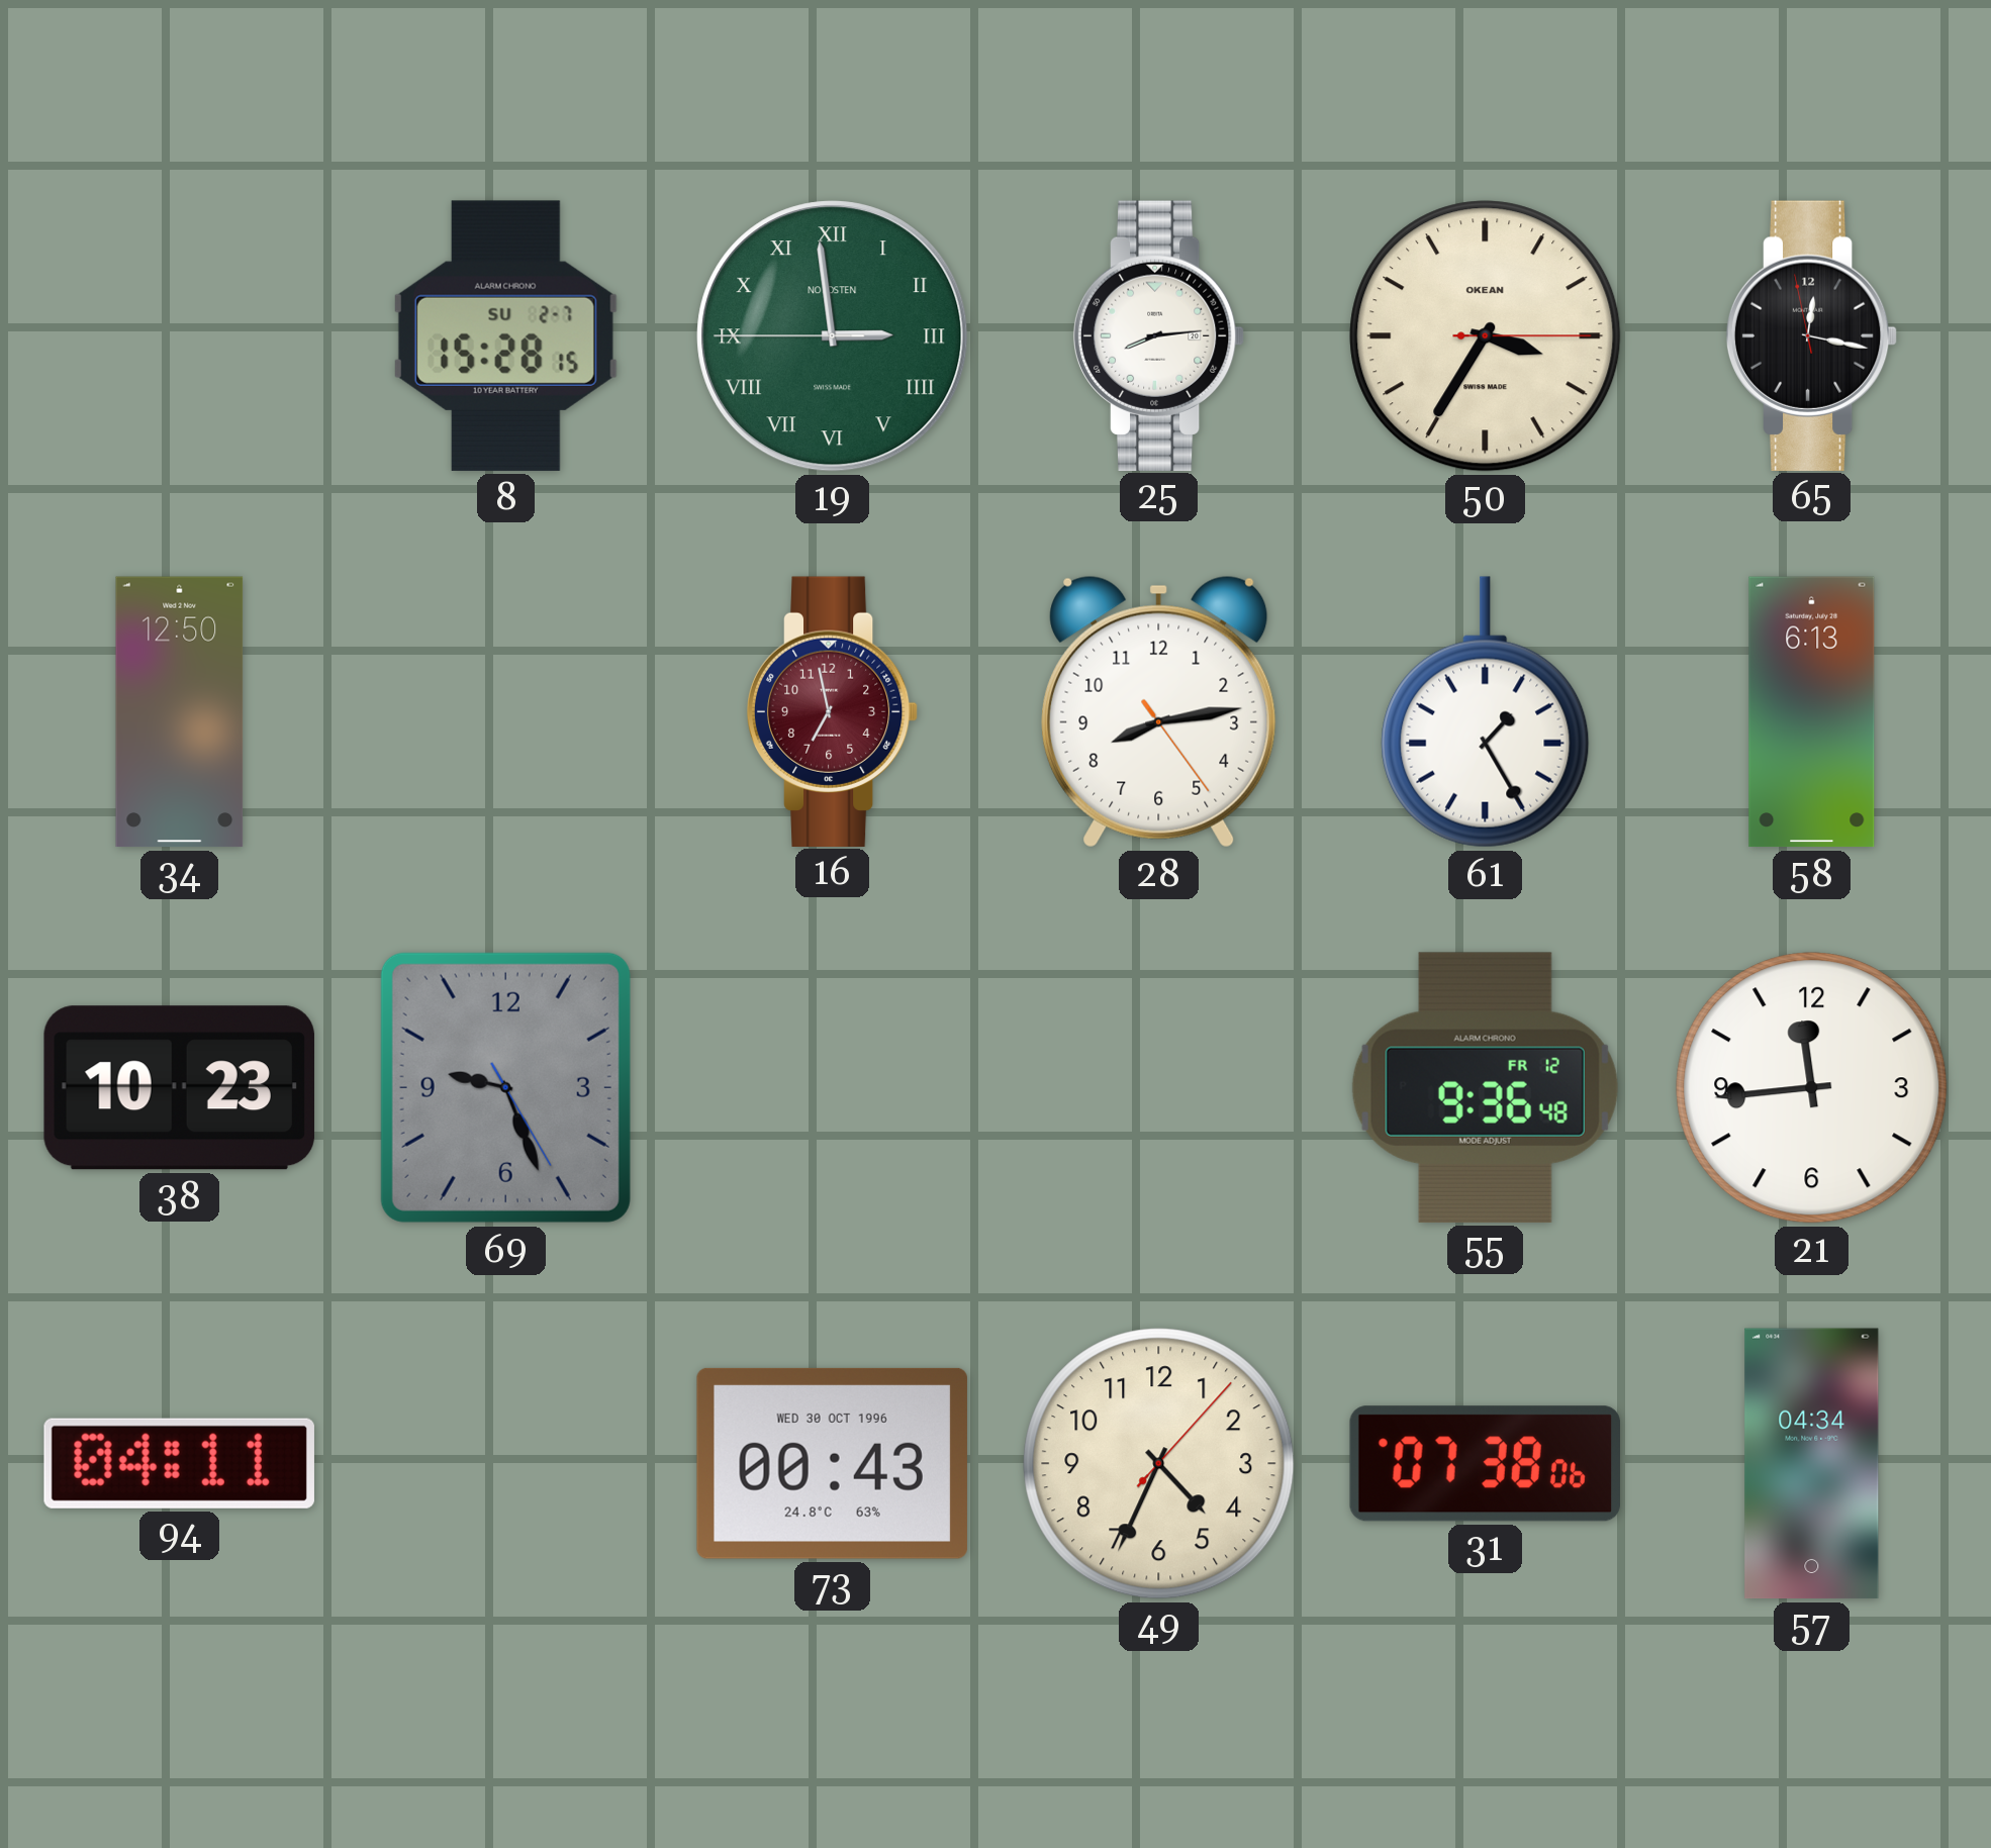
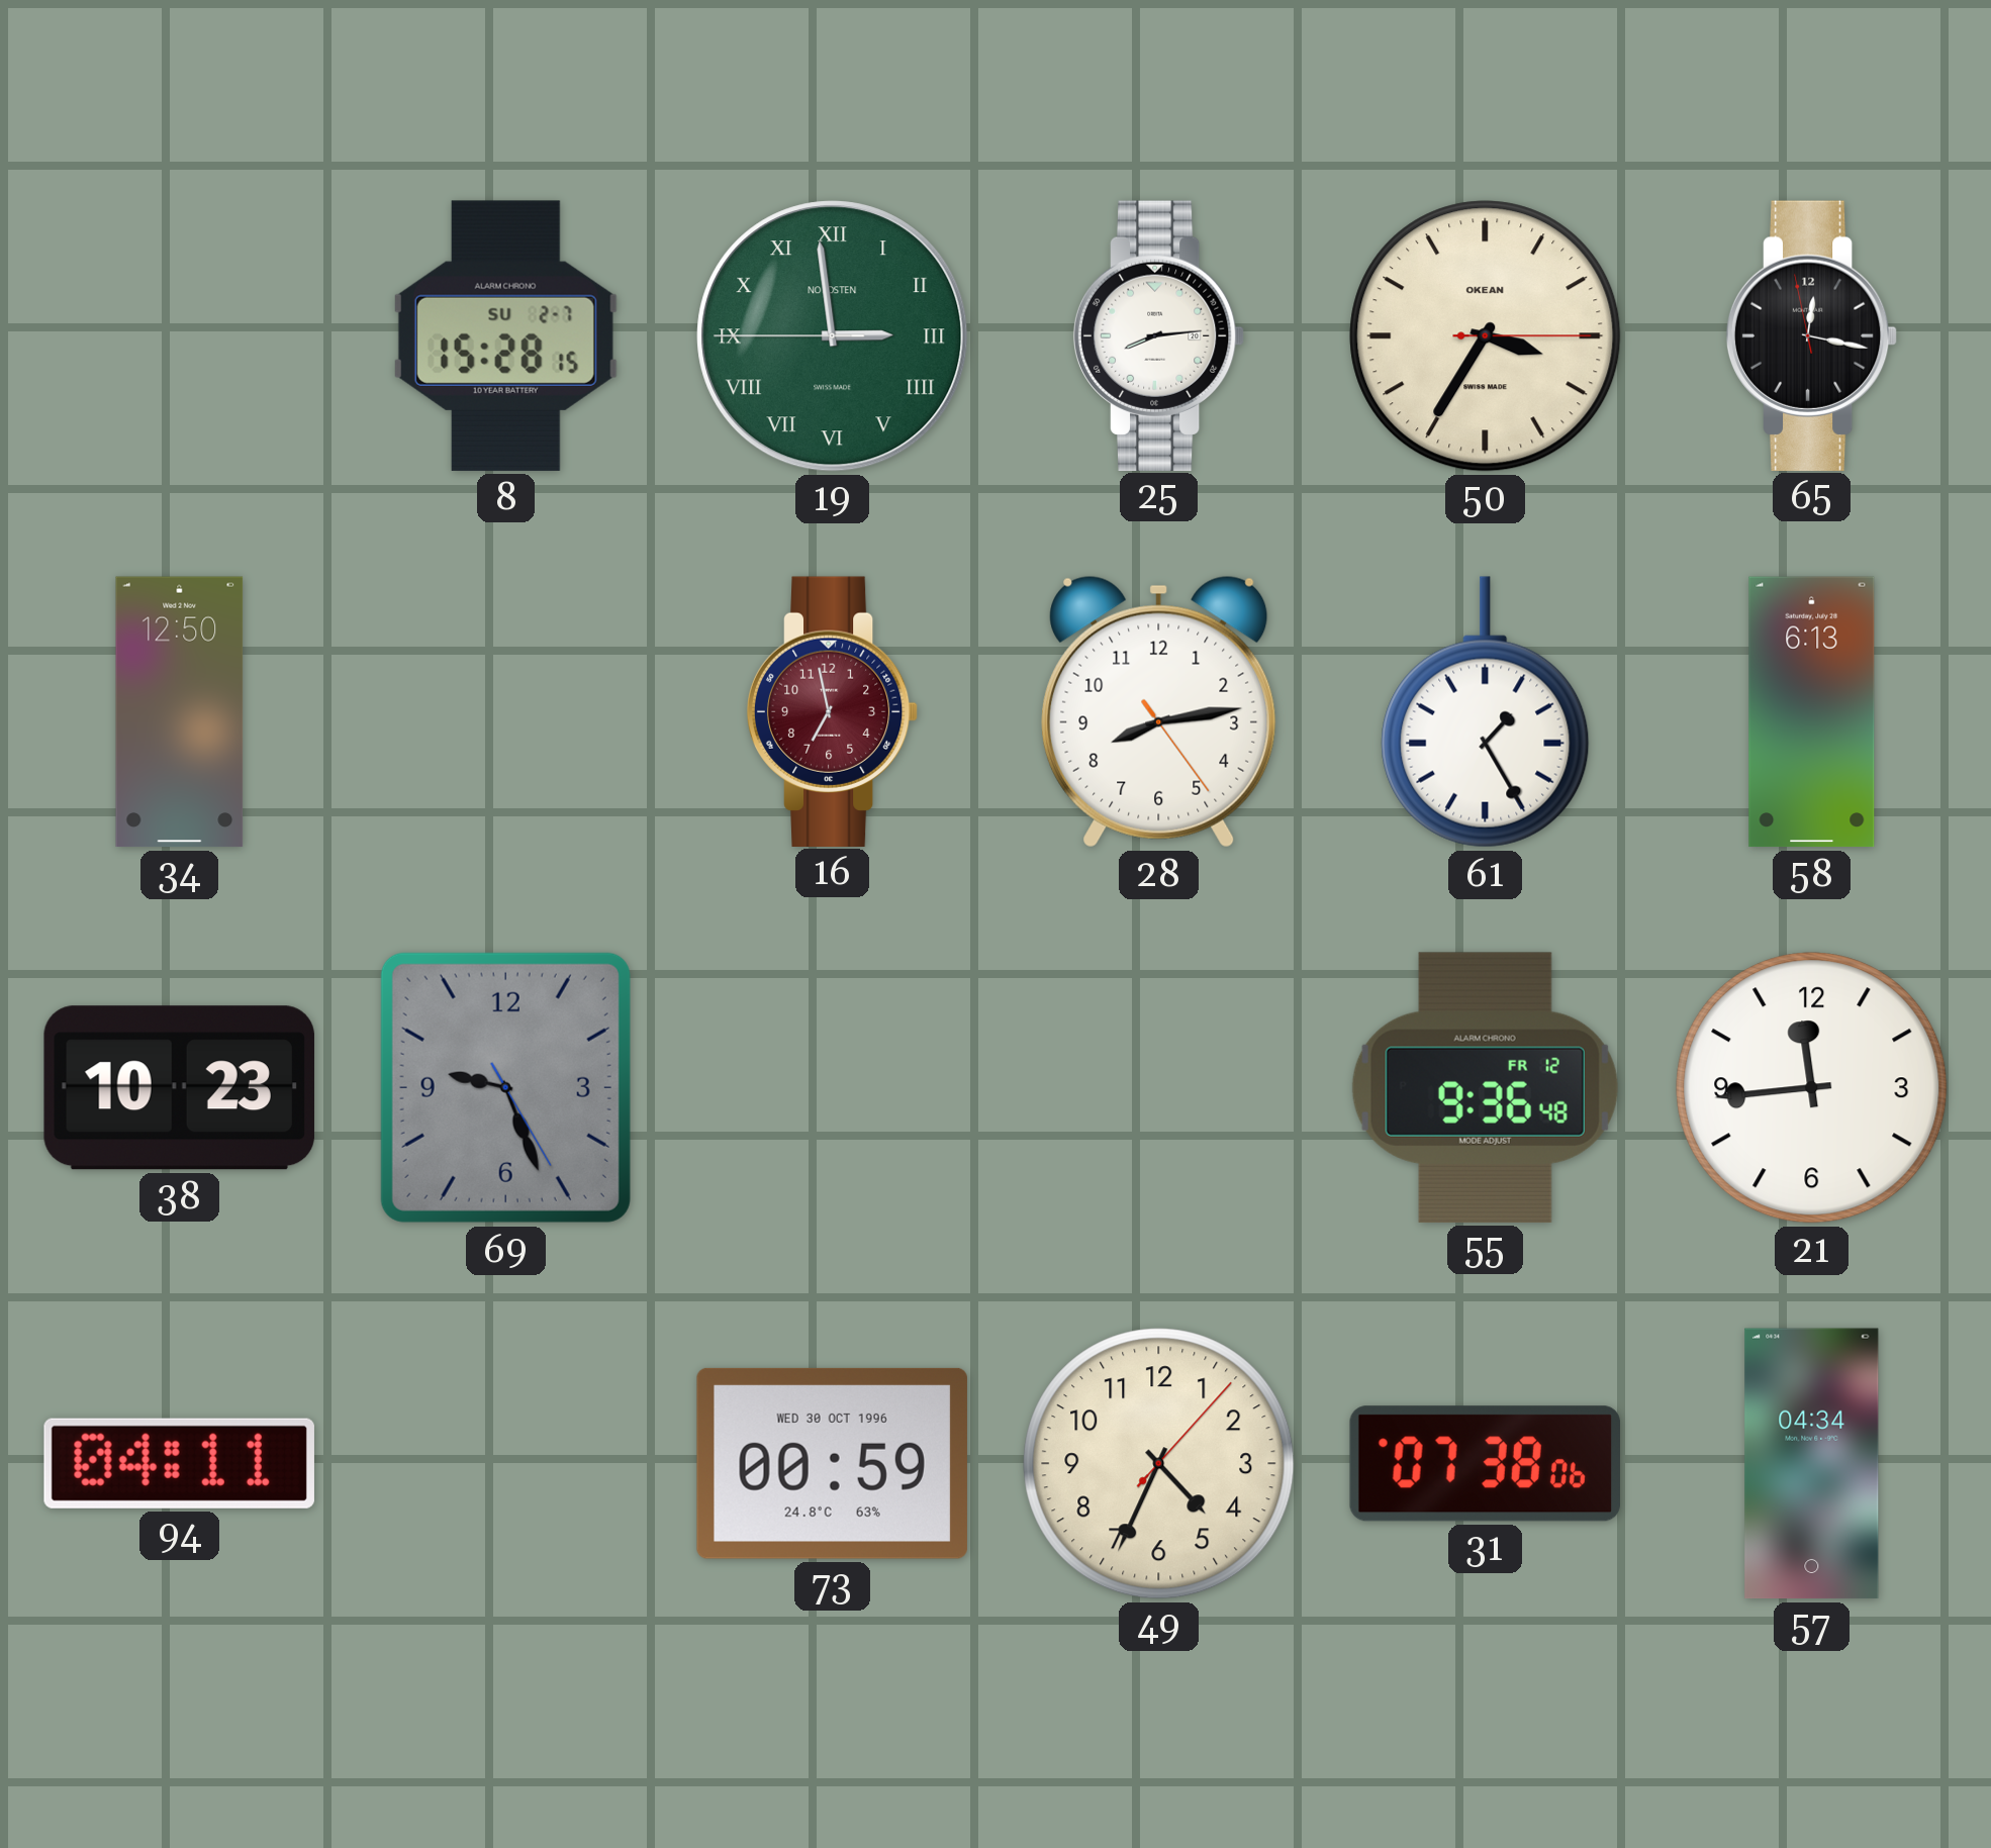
73: 00:43 -> 00:59
